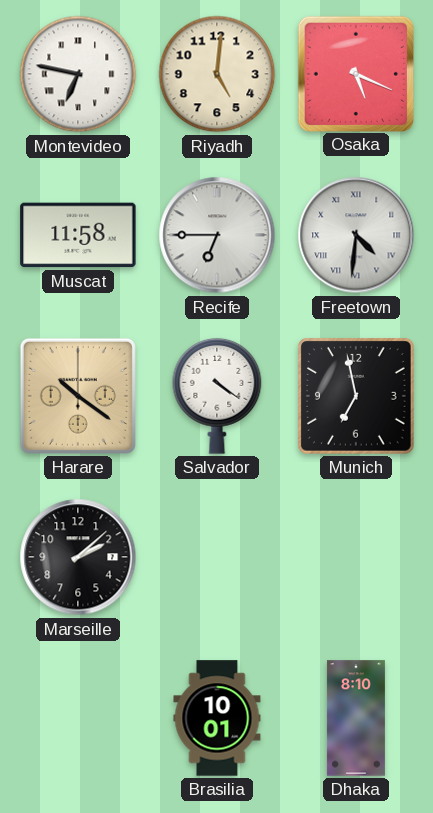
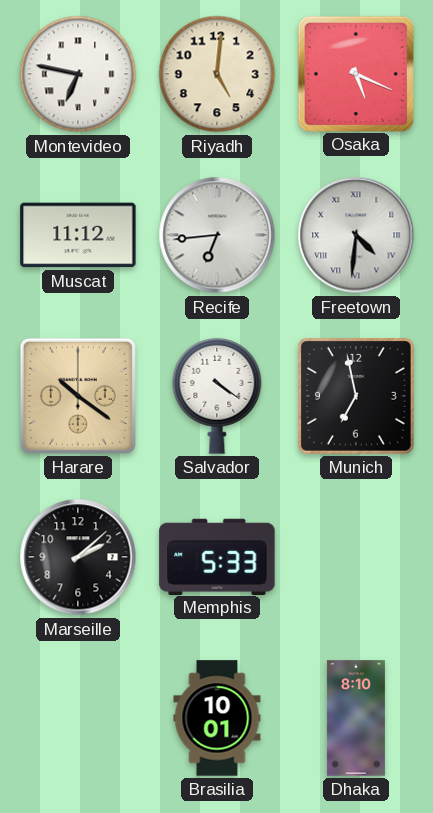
Muscat: 11:58 -> 11:12
Recife: 6:45 -> 6:44
Memphis: none -> 5:33
